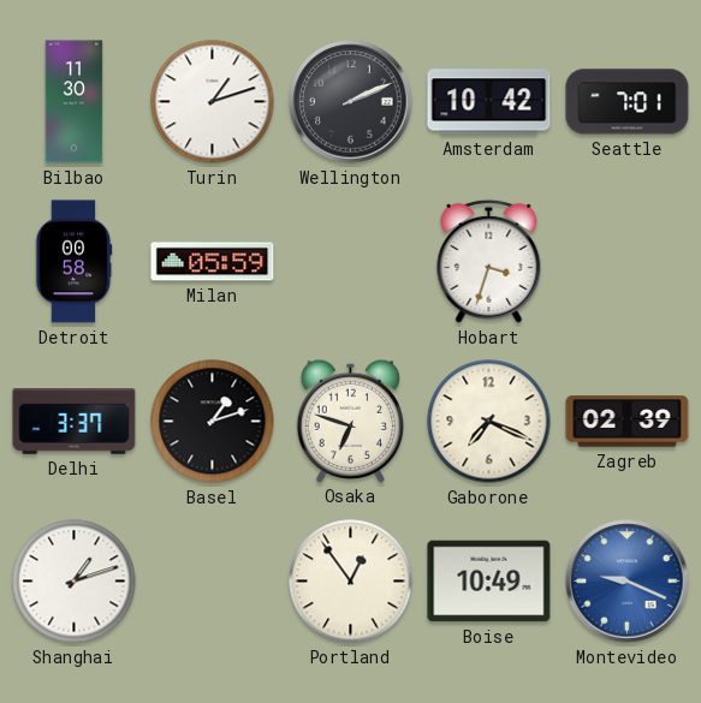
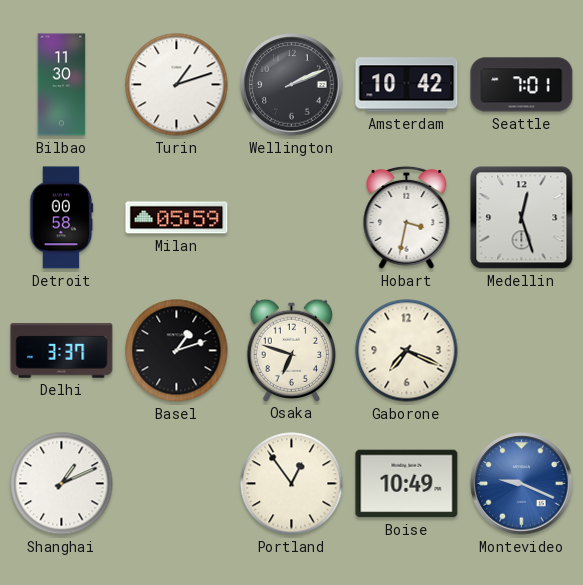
Hobart: 3:33 -> 3:32
Medellin: none -> 12:27
Zagreb: 02:39 -> none
Shanghai: 1:12 -> 1:11
